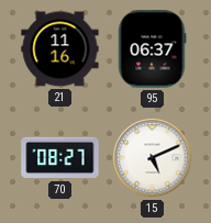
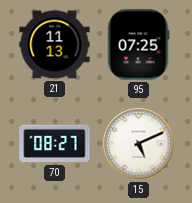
21: 11:16 -> 11:13
95: 06:37 -> 07:25
